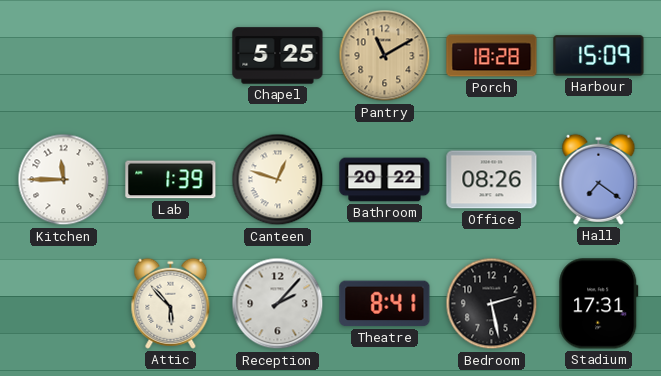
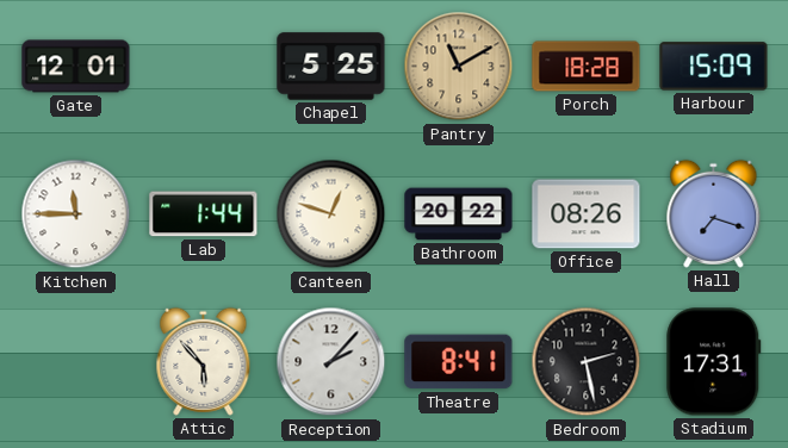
Gate: none -> 12:01
Lab: 1:39 -> 1:44
Hall: 7:21 -> 7:18
